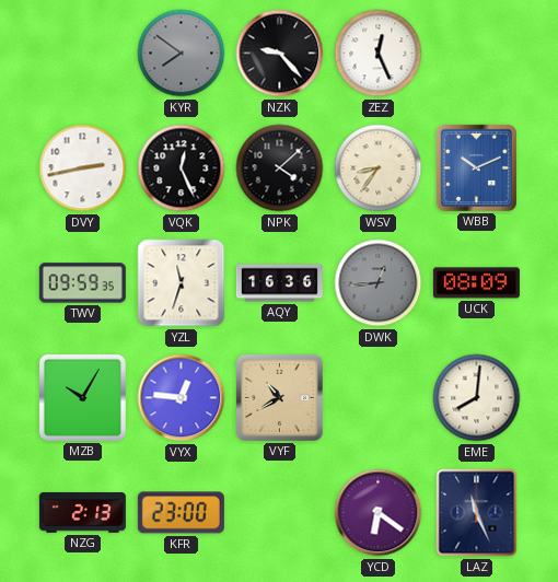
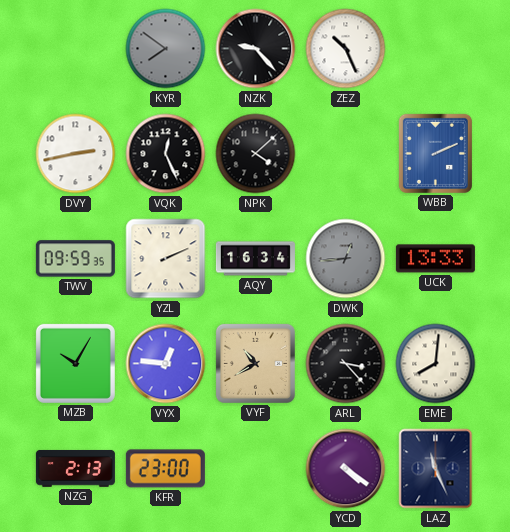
ZEZ: 12:26 -> 10:26
WSV: 8:36 -> none
WBB: 10:11 -> 2:11
YZL: 11:33 -> 2:11
AQY: 16:36 -> 16:34
UCK: 08:09 -> 13:33
ARL: none -> 3:23
YCD: 6:21 -> 4:21
